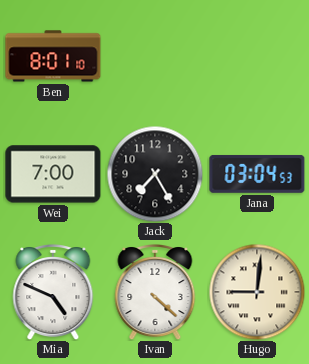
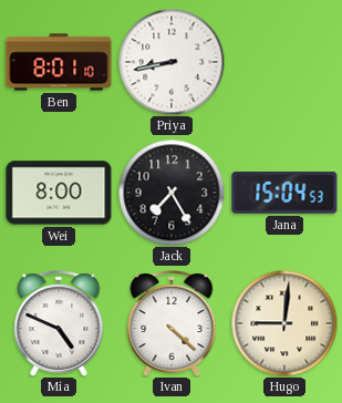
Priya: none -> 8:43
Wei: 7:00 -> 8:00
Jana: 03:04 -> 15:04
